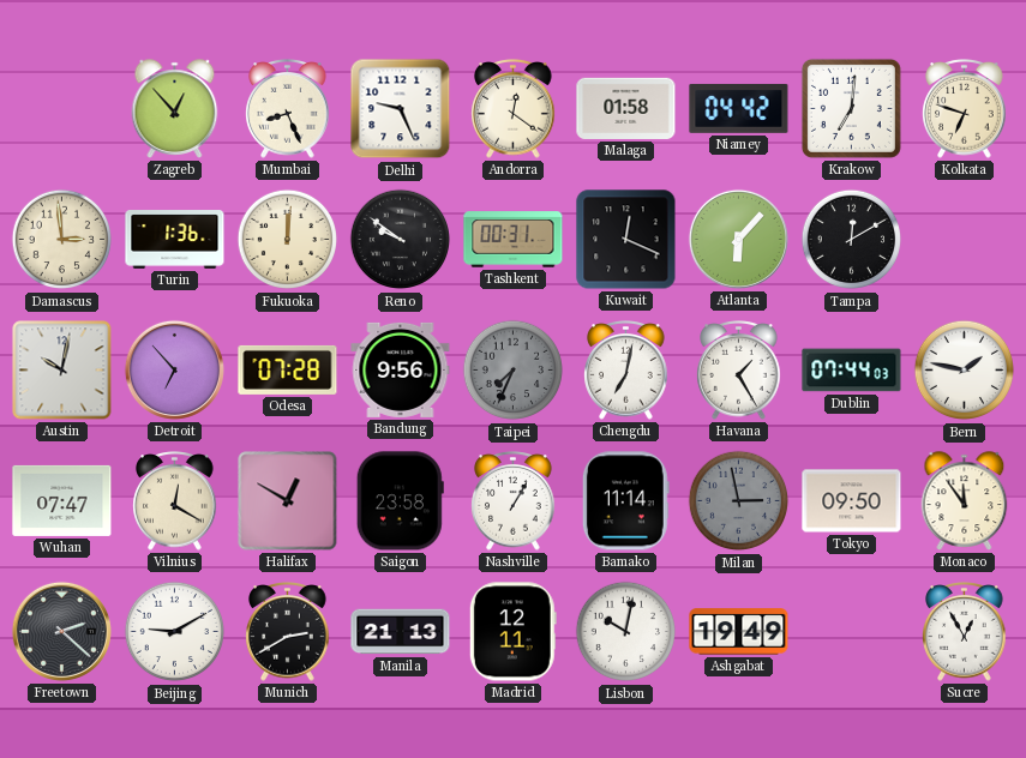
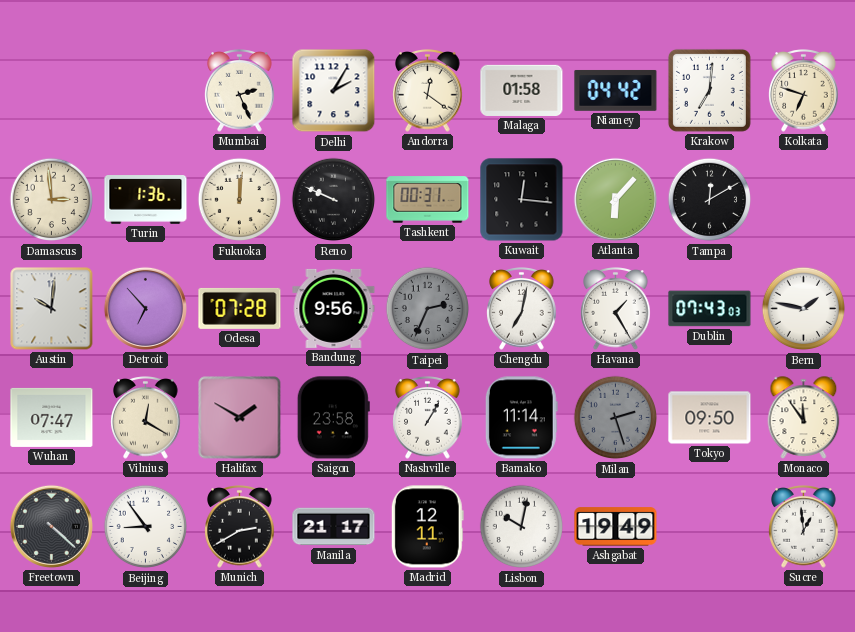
Zagreb: 12:53 -> none
Mumbai: 8:26 -> 2:26
Delhi: 9:26 -> 2:05
Reno: 9:51 -> 9:49
Kuwait: 12:19 -> 12:16
Austin: 10:02 -> 10:01
Taipei: 7:34 -> 2:34
Dublin: 07:44 -> 07:43
Halifax: 12:50 -> 1:50
Milan: 2:58 -> 2:27
Freetown: 2:22 -> 4:22
Beijing: 9:10 -> 8:54
Manila: 21:13 -> 21:17
Sucre: 12:55 -> 12:59
